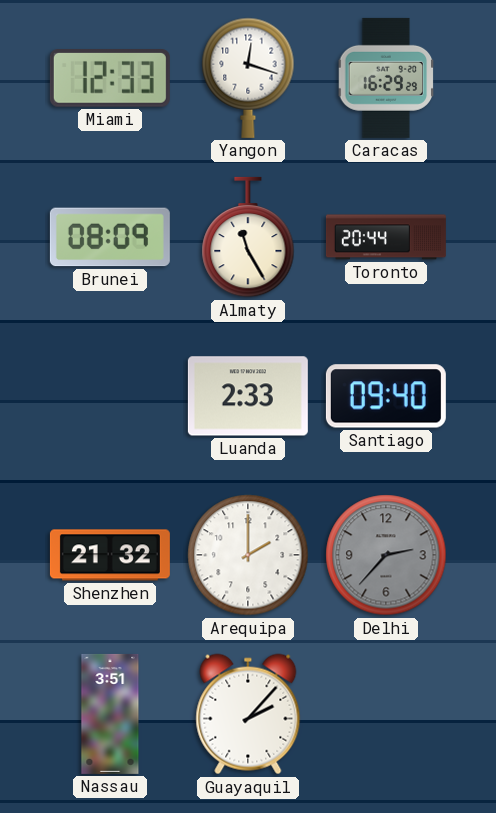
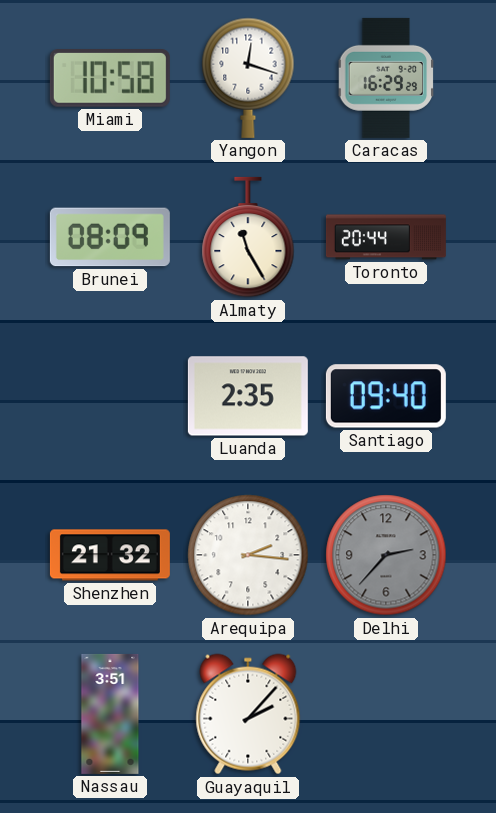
Miami: 12:33 -> 10:58
Luanda: 2:33 -> 2:35
Arequipa: 2:00 -> 2:16
